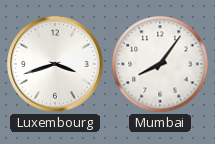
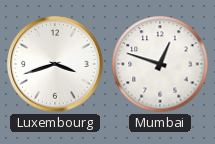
Mumbai: 8:06 -> 12:48
